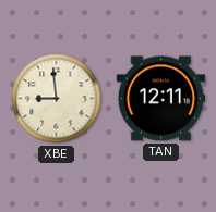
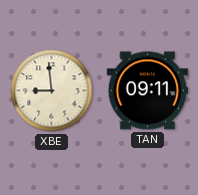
TAN: 12:11 -> 09:11
